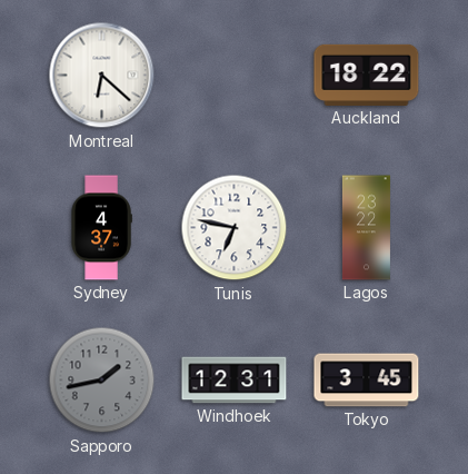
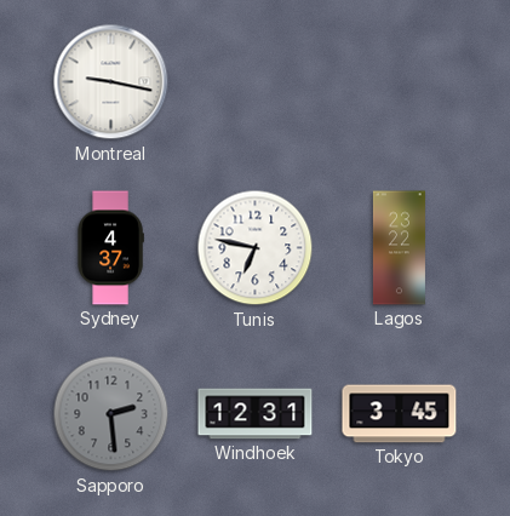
Montreal: 6:22 -> 9:17
Auckland: 18:22 -> none
Sapporo: 1:43 -> 2:29
